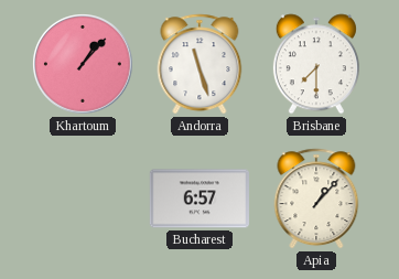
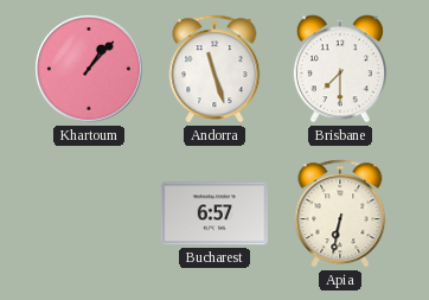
Apia: 1:07 -> 6:32
